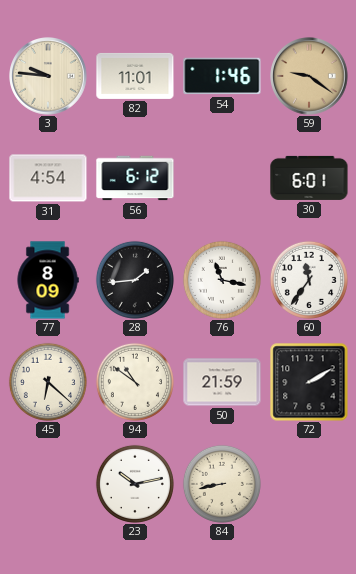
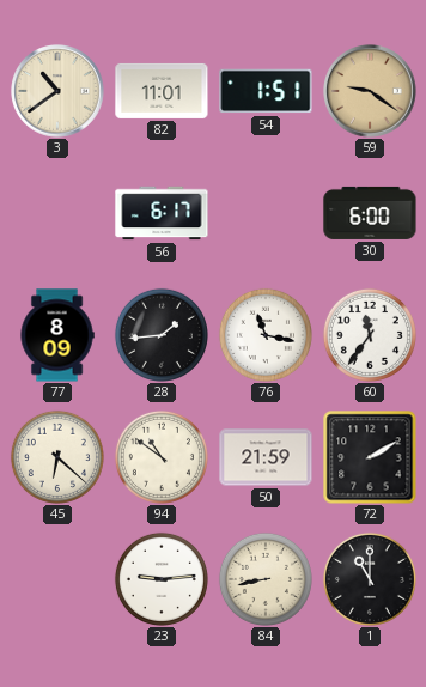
3: 9:46 -> 10:39
54: 1:46 -> 1:51
31: 4:54 -> none
56: 6:12 -> 6:17
30: 6:01 -> 6:00
23: 10:13 -> 9:14
1: none -> 11:00
